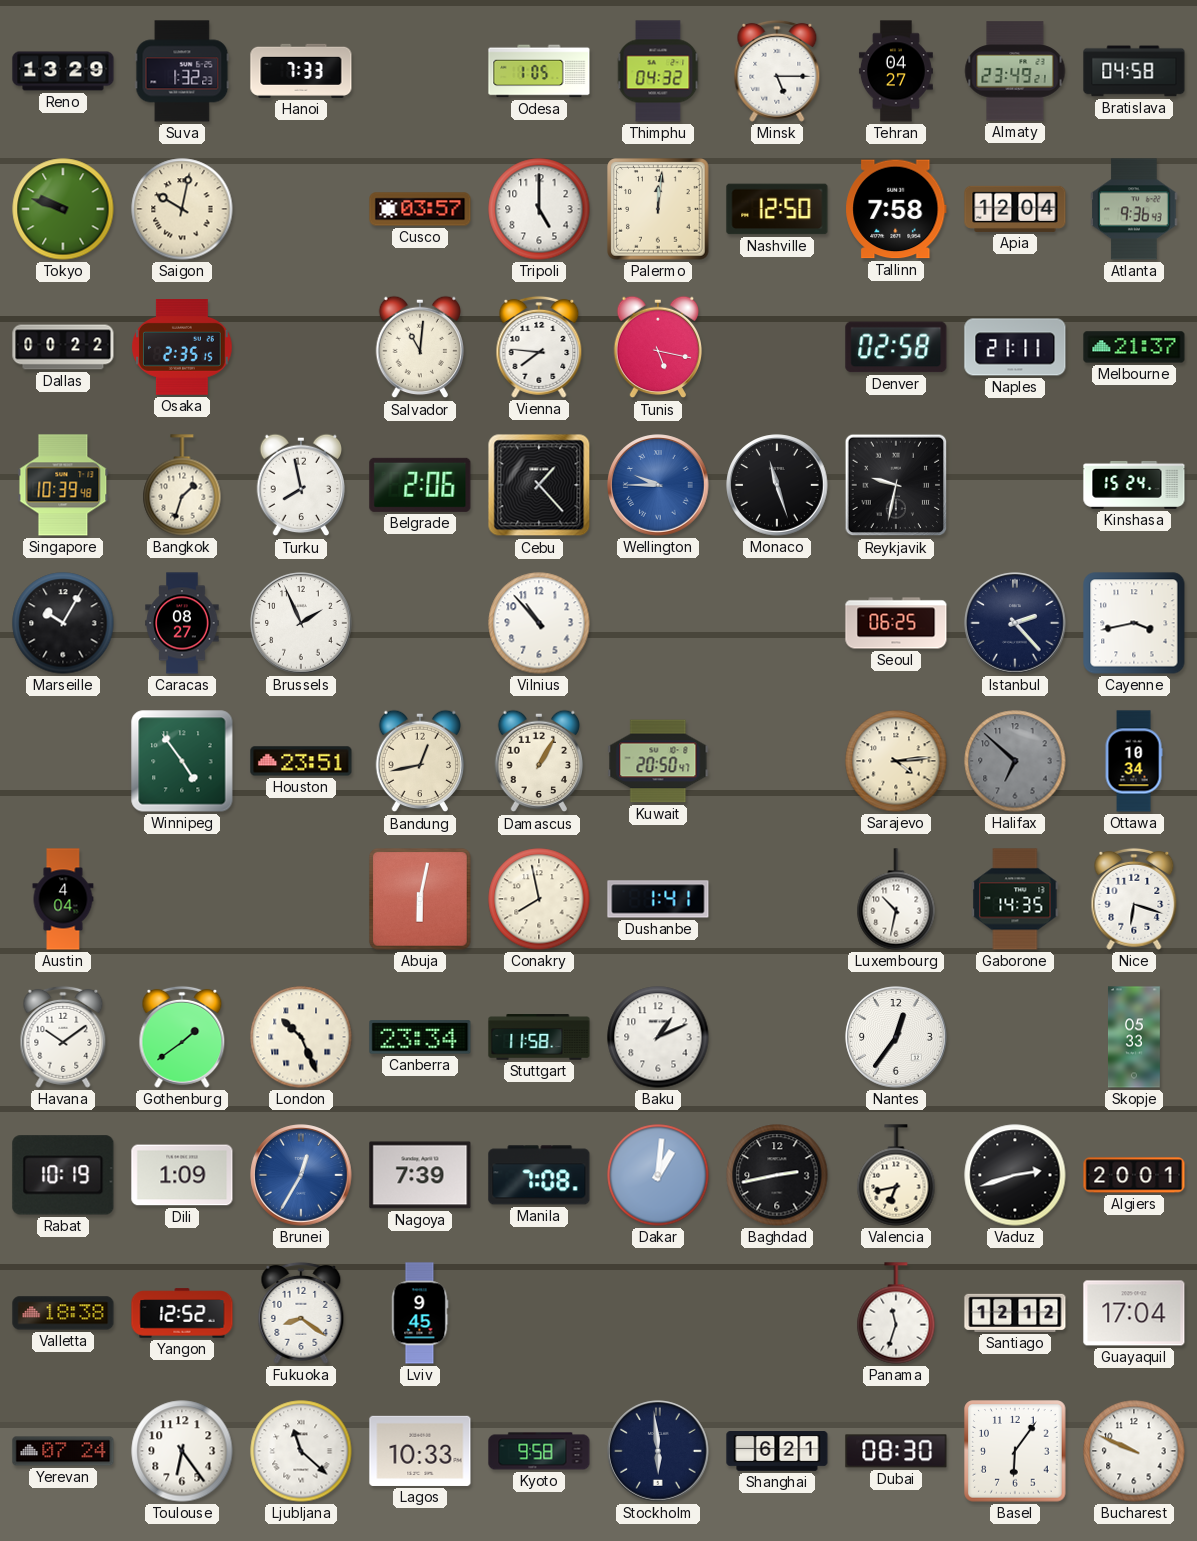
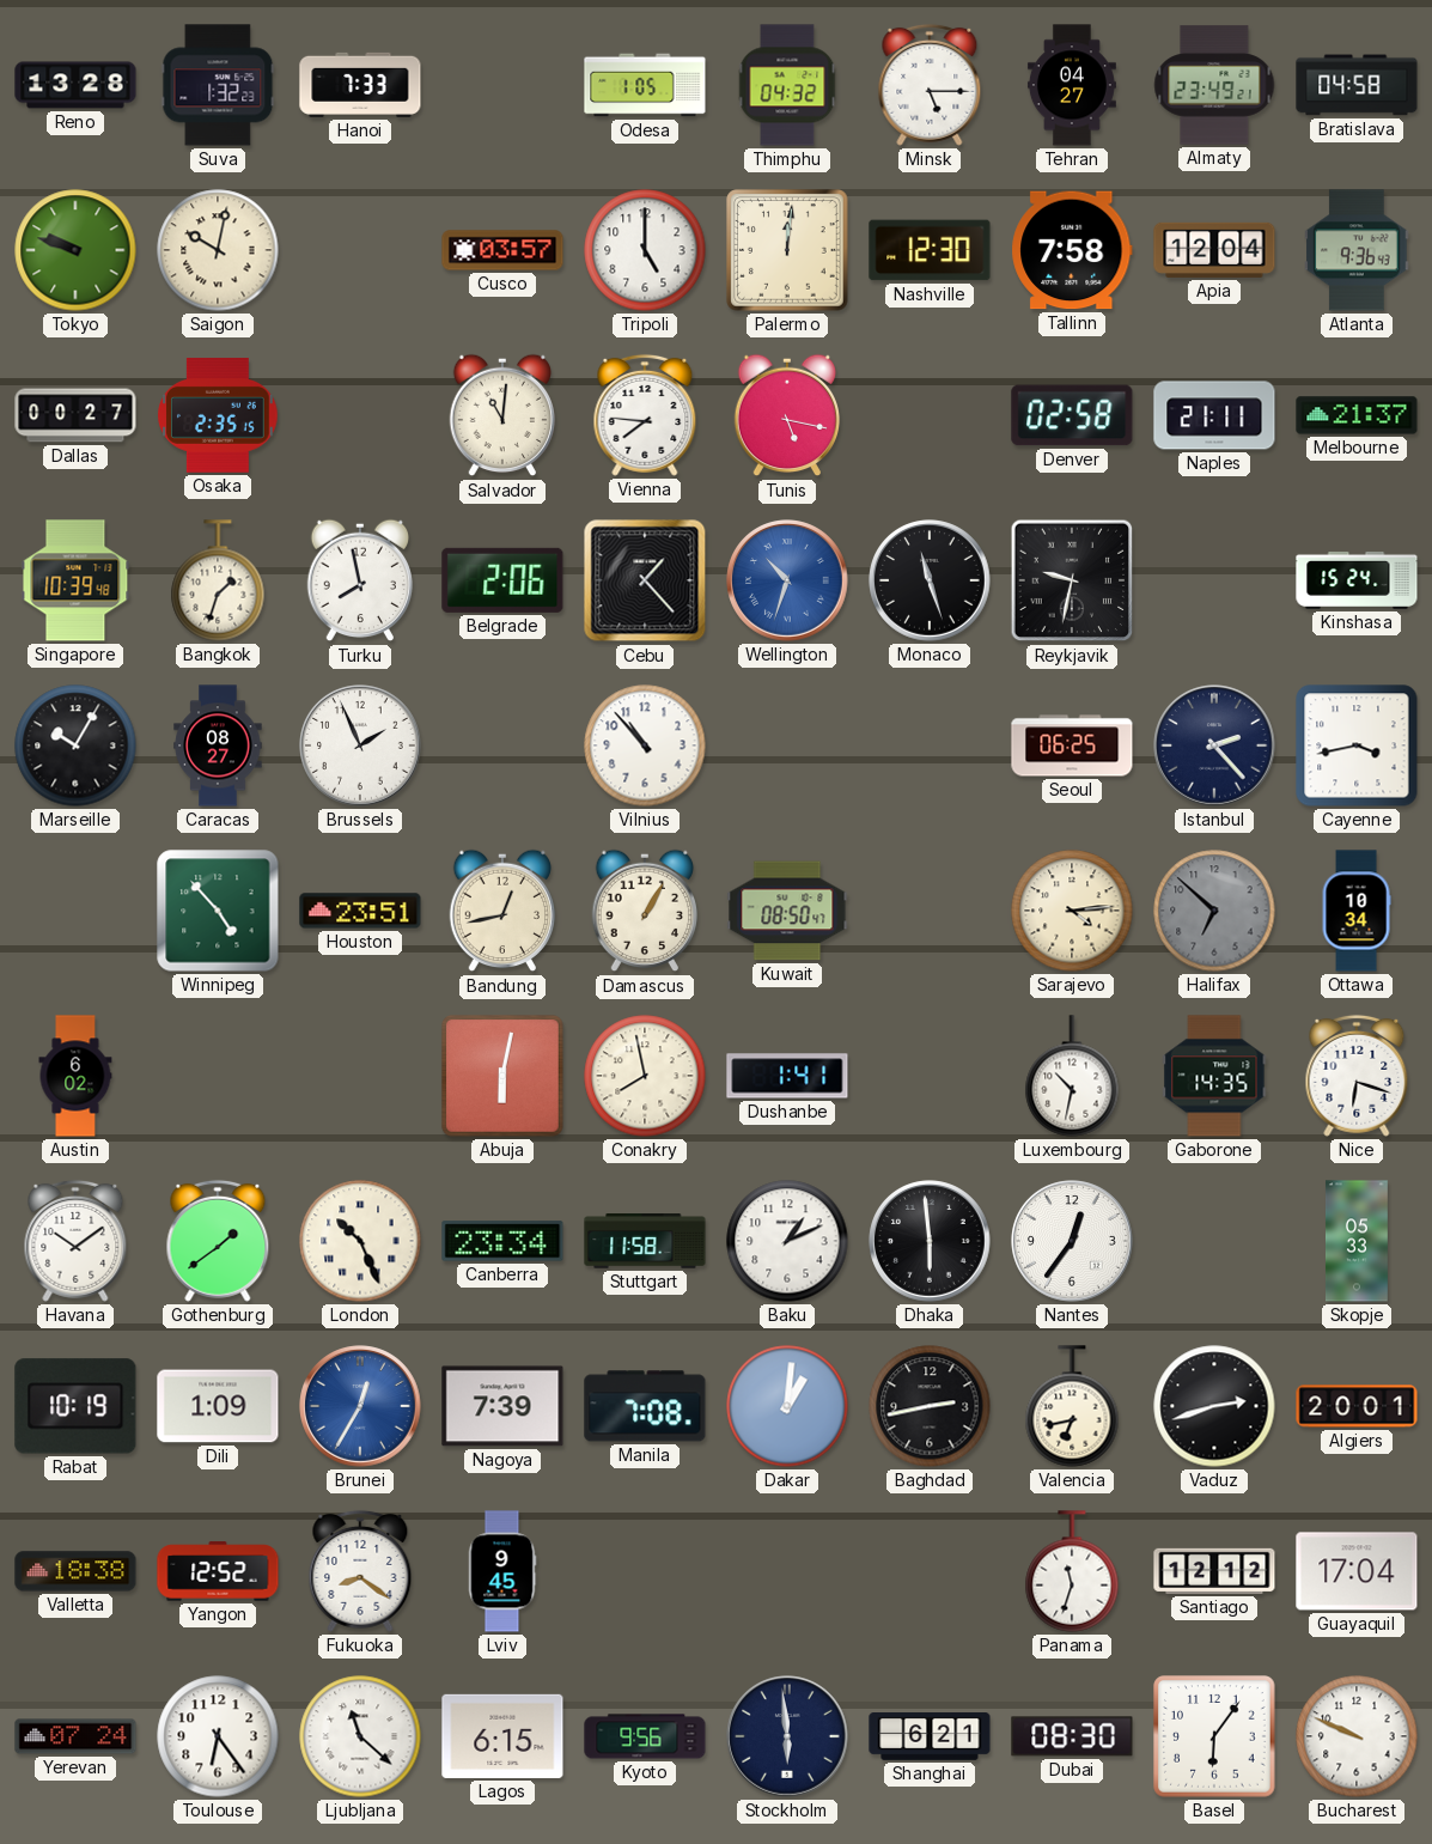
Reno: 13:29 -> 13:28
Nashville: 12:50 -> 12:30
Dallas: 00:22 -> 00:27
Wellington: 9:45 -> 10:33
Winnipeg: 4:54 -> 4:53
Kuwait: 20:50 -> 08:50
Austin: 4:04 -> 6:02
Dhaka: none -> 5:59
Lagos: 10:33 -> 6:15
Kyoto: 9:58 -> 9:56
